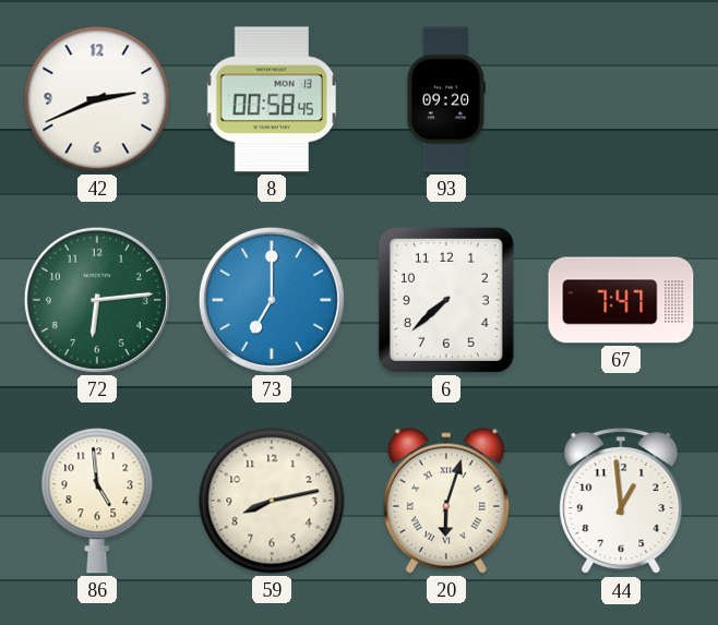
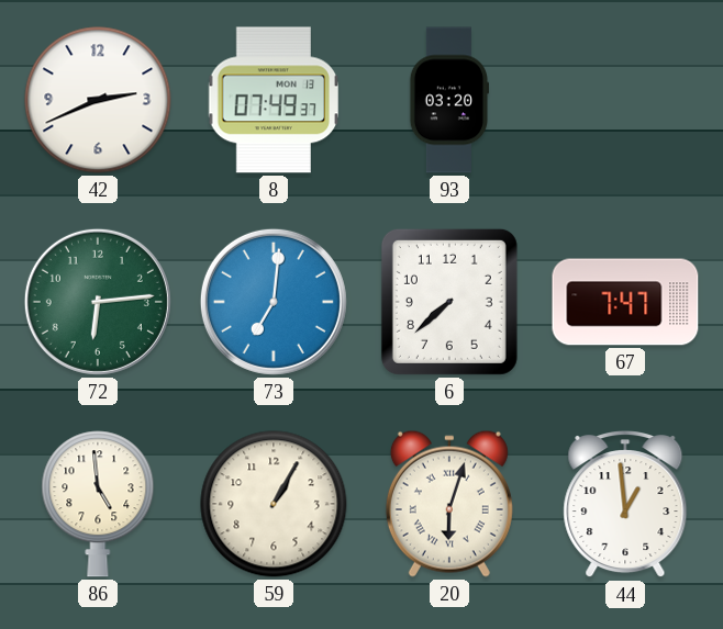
8: 00:58 -> 07:49
93: 09:20 -> 03:20
73: 7:00 -> 7:01
59: 8:13 -> 1:05
